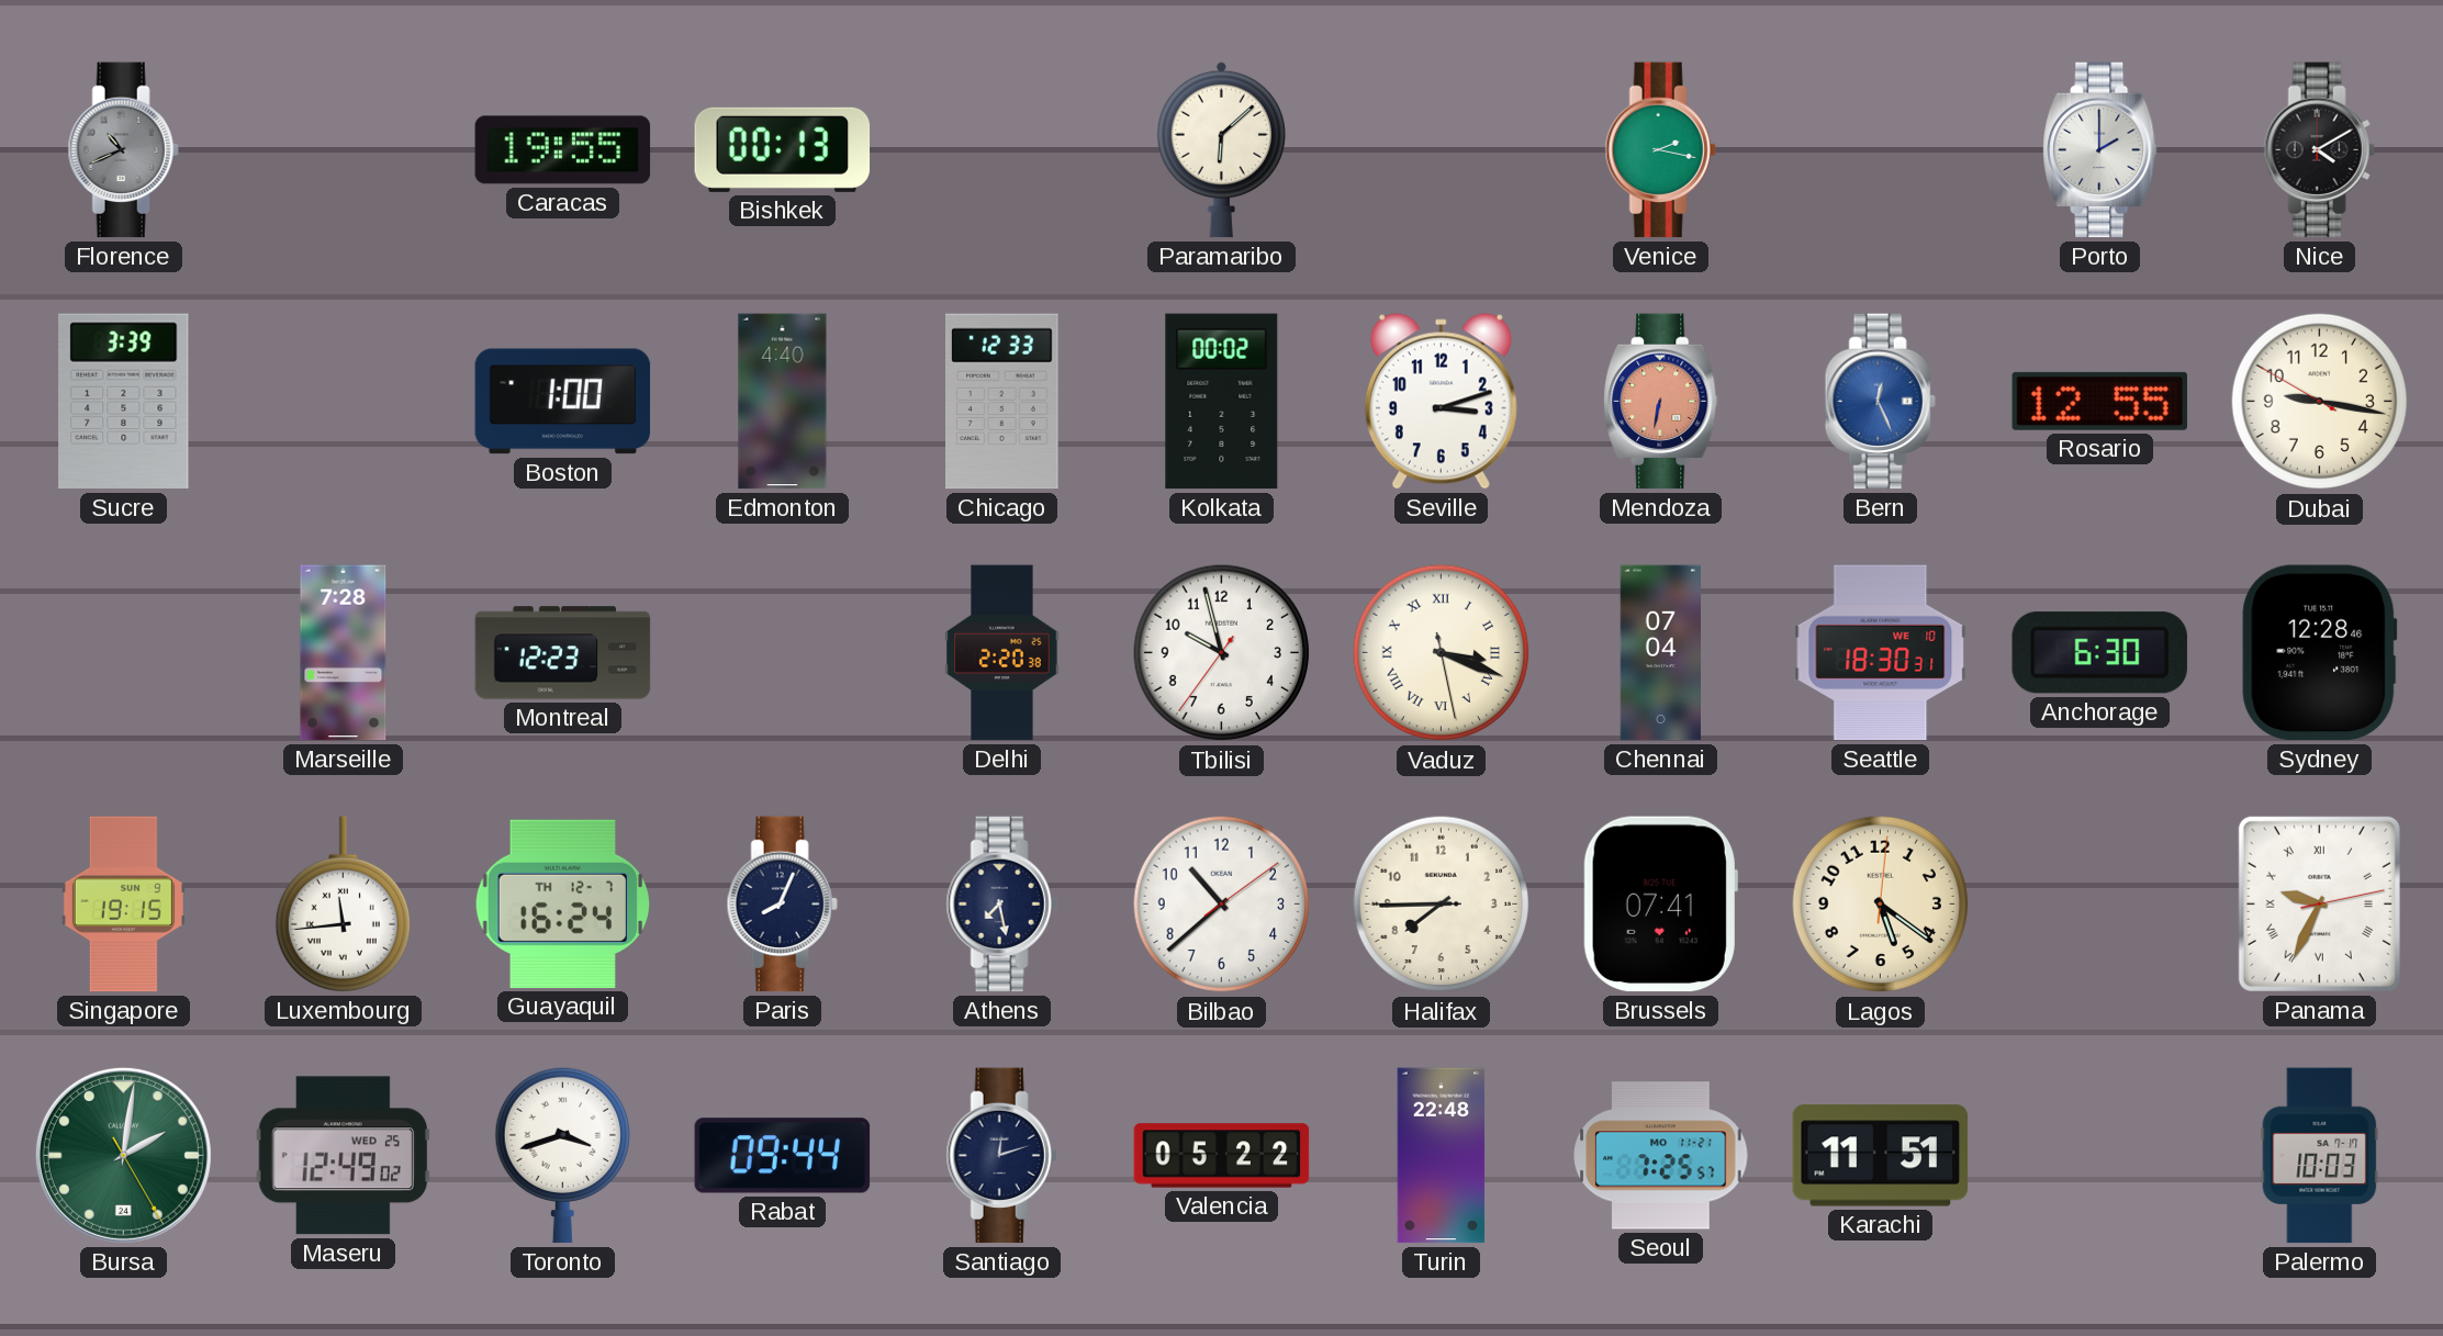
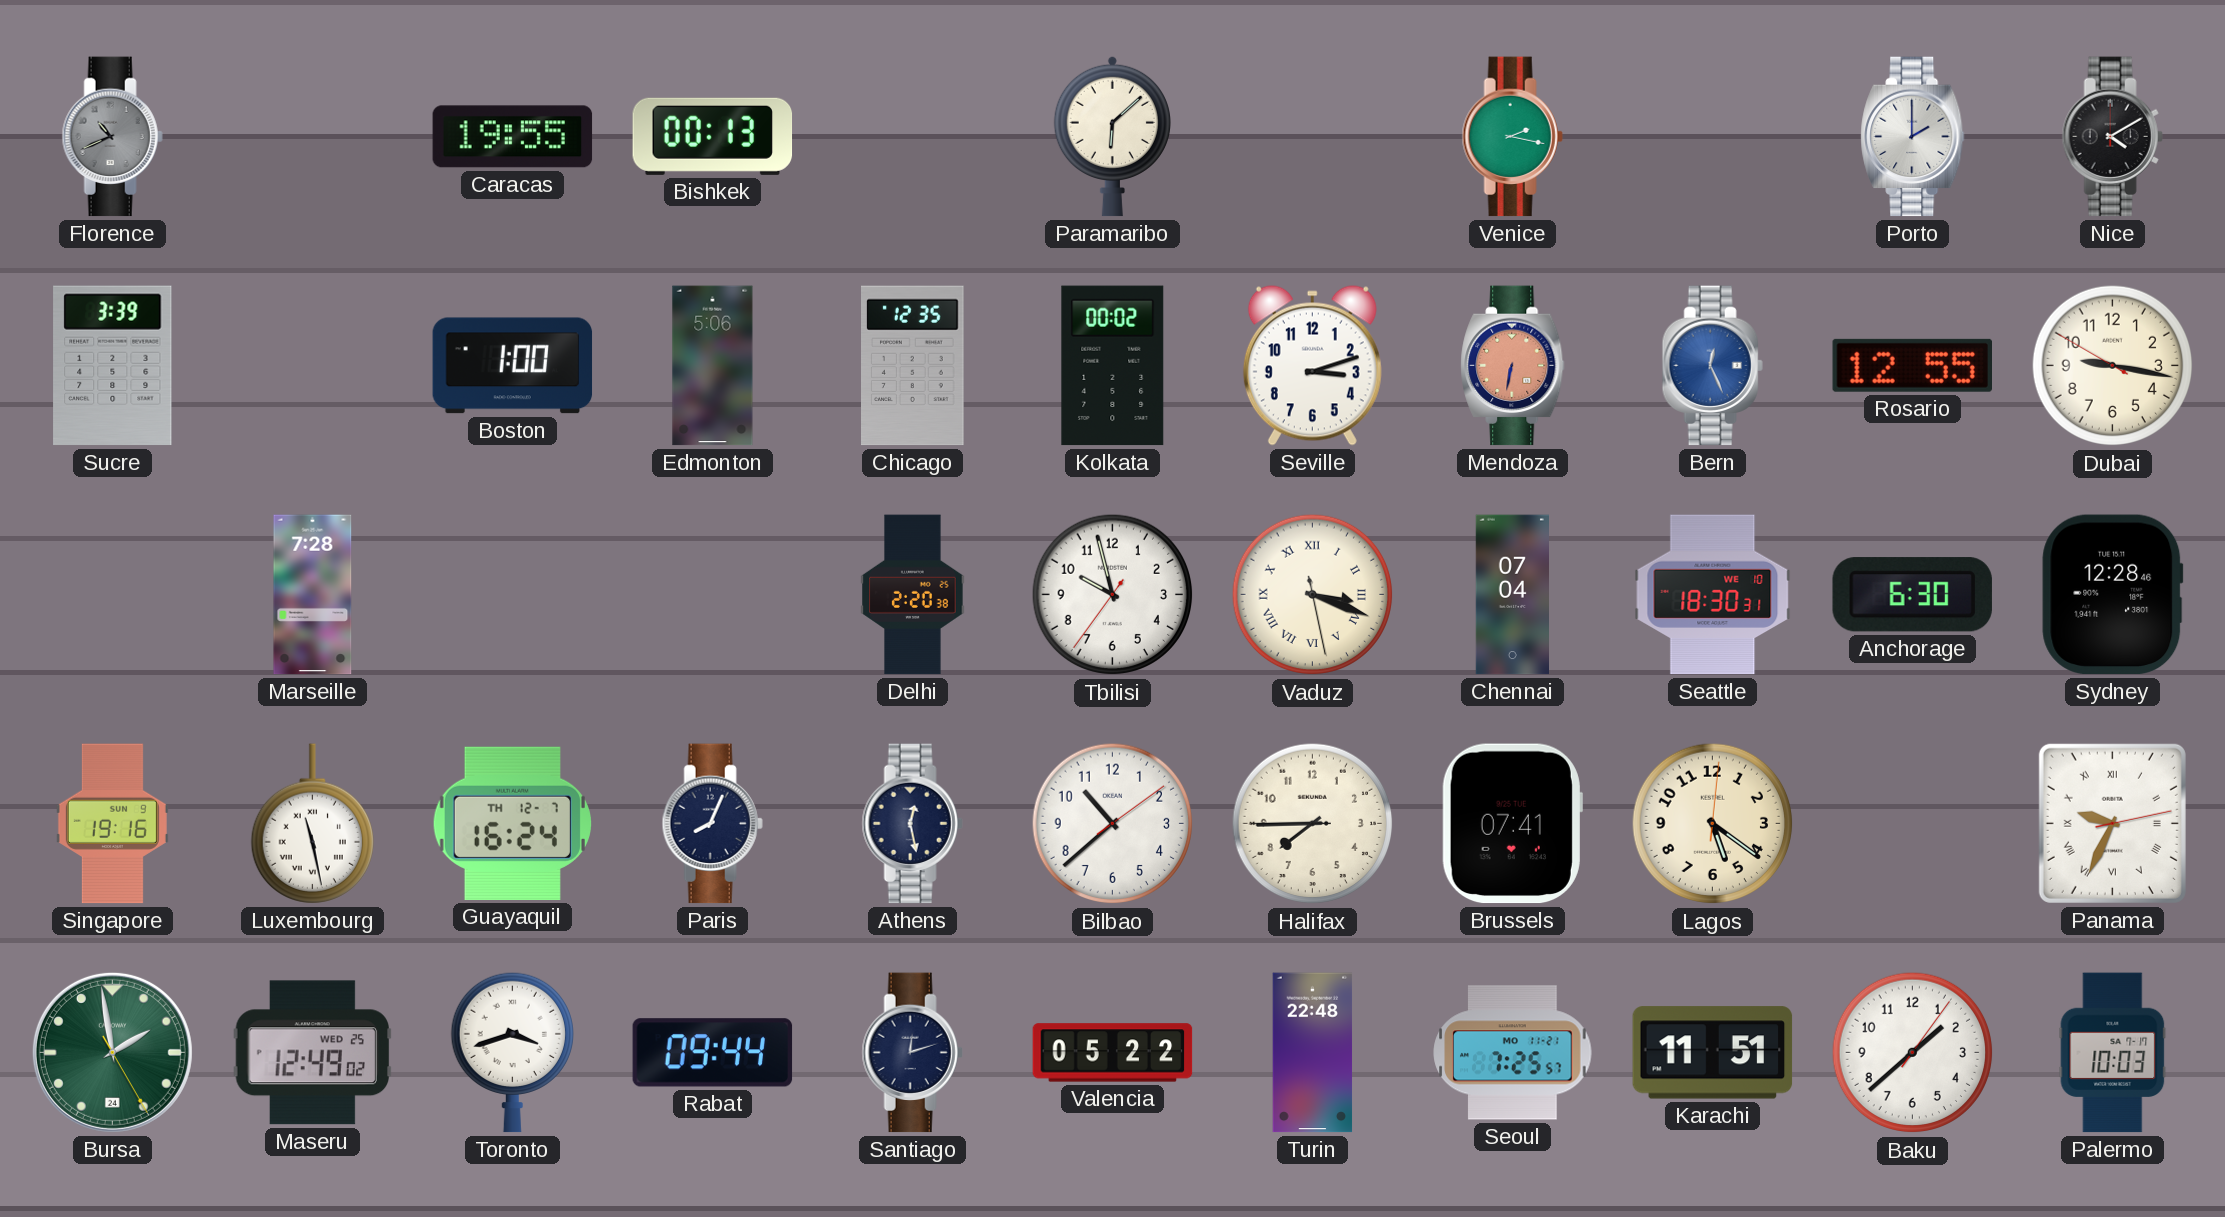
Edmonton: 4:40 -> 5:06
Chicago: 12:33 -> 12:35
Montreal: 12:23 -> none
Singapore: 19:15 -> 19:16
Luxembourg: 11:44 -> 11:28
Athens: 7:28 -> 12:28
Bursa: 2:01 -> 1:58
Baku: none -> 1:38
